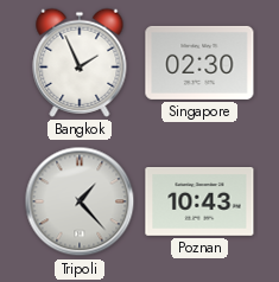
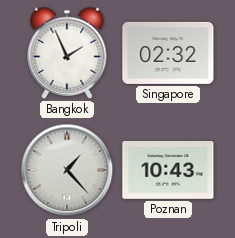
Singapore: 02:30 -> 02:32
